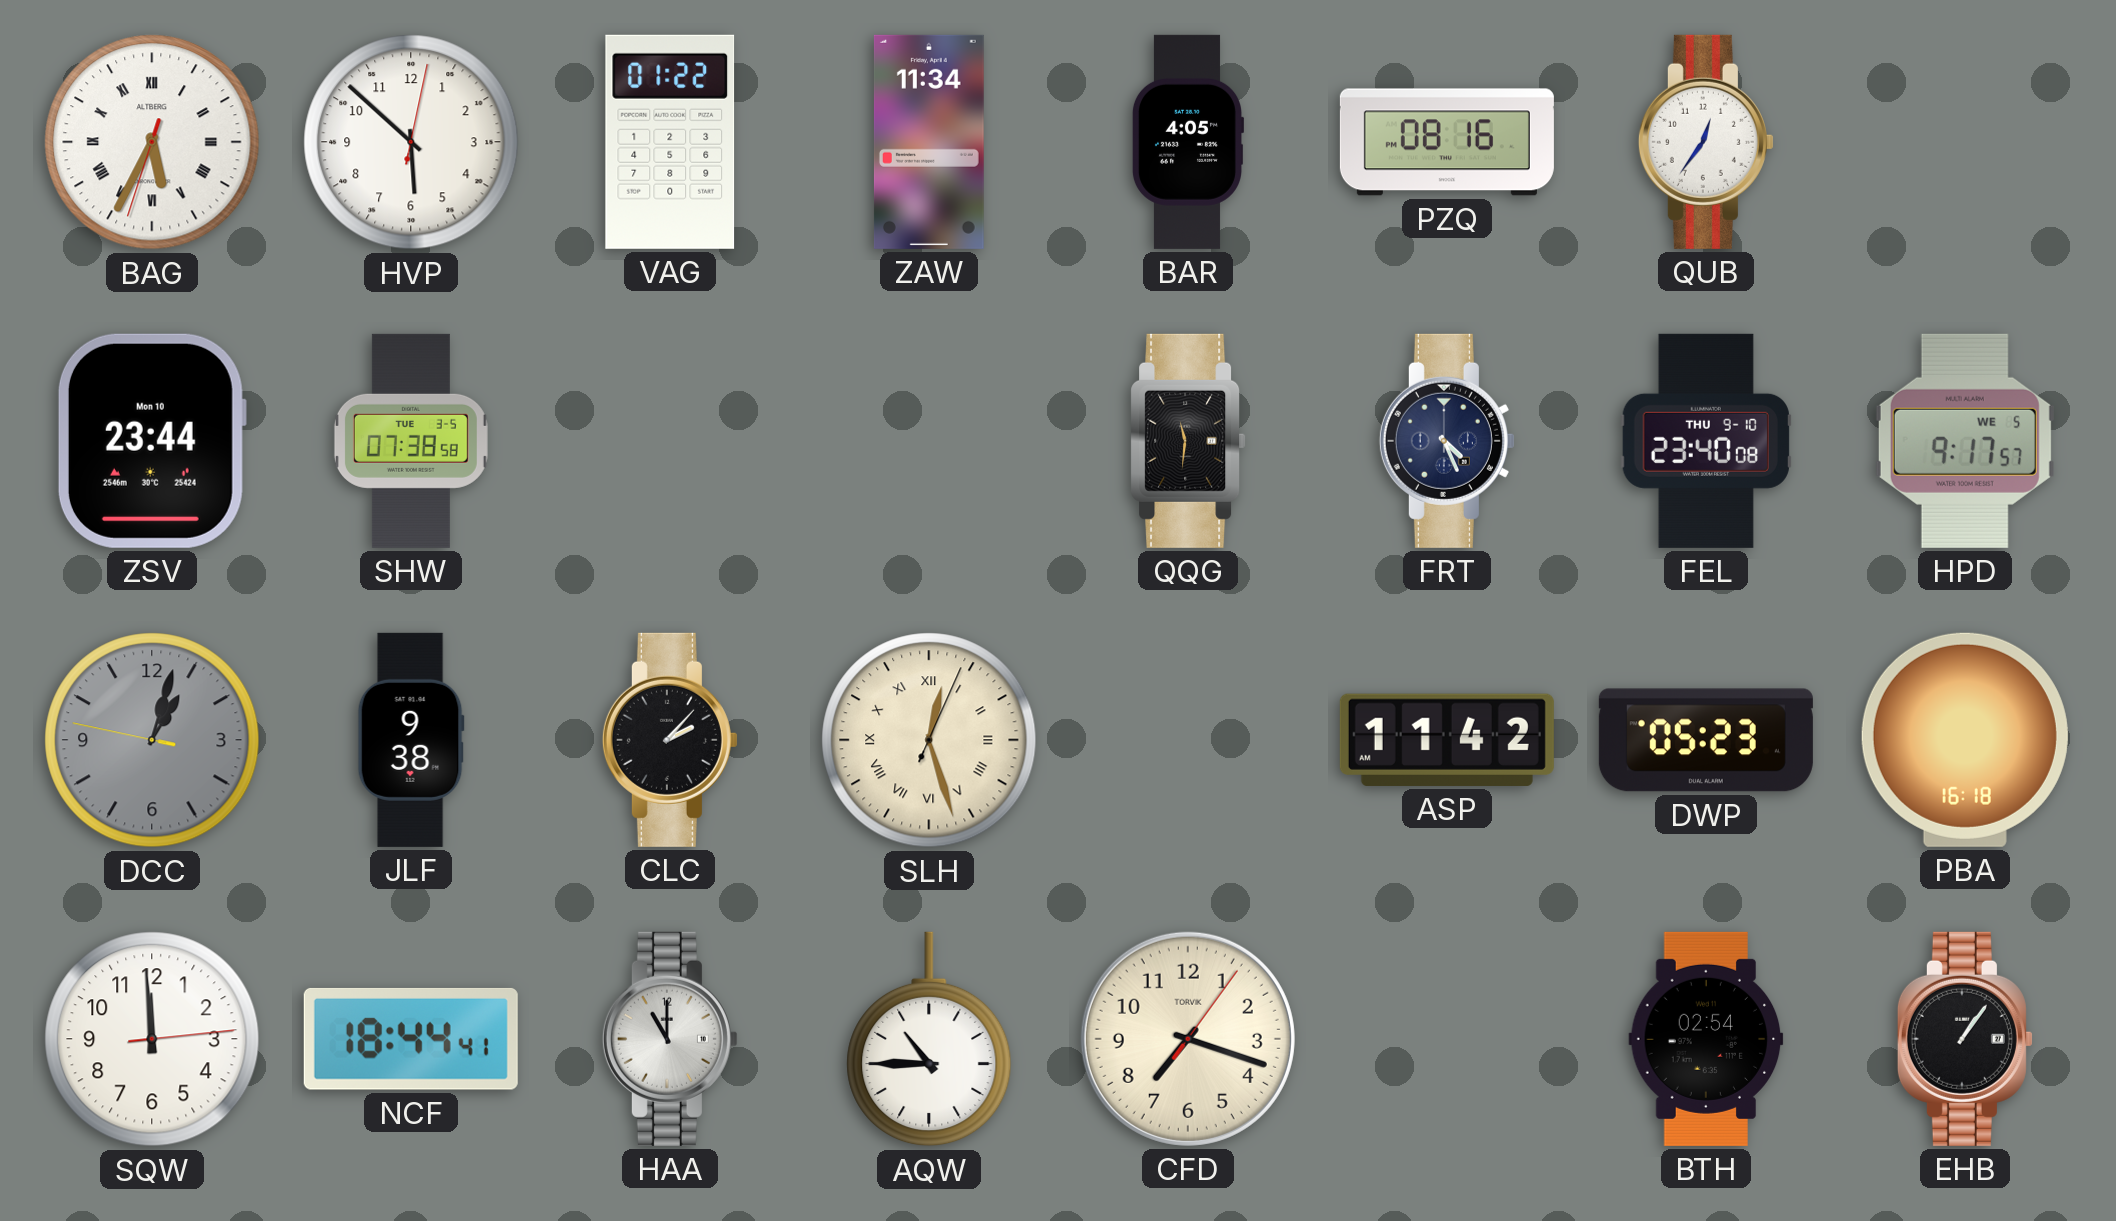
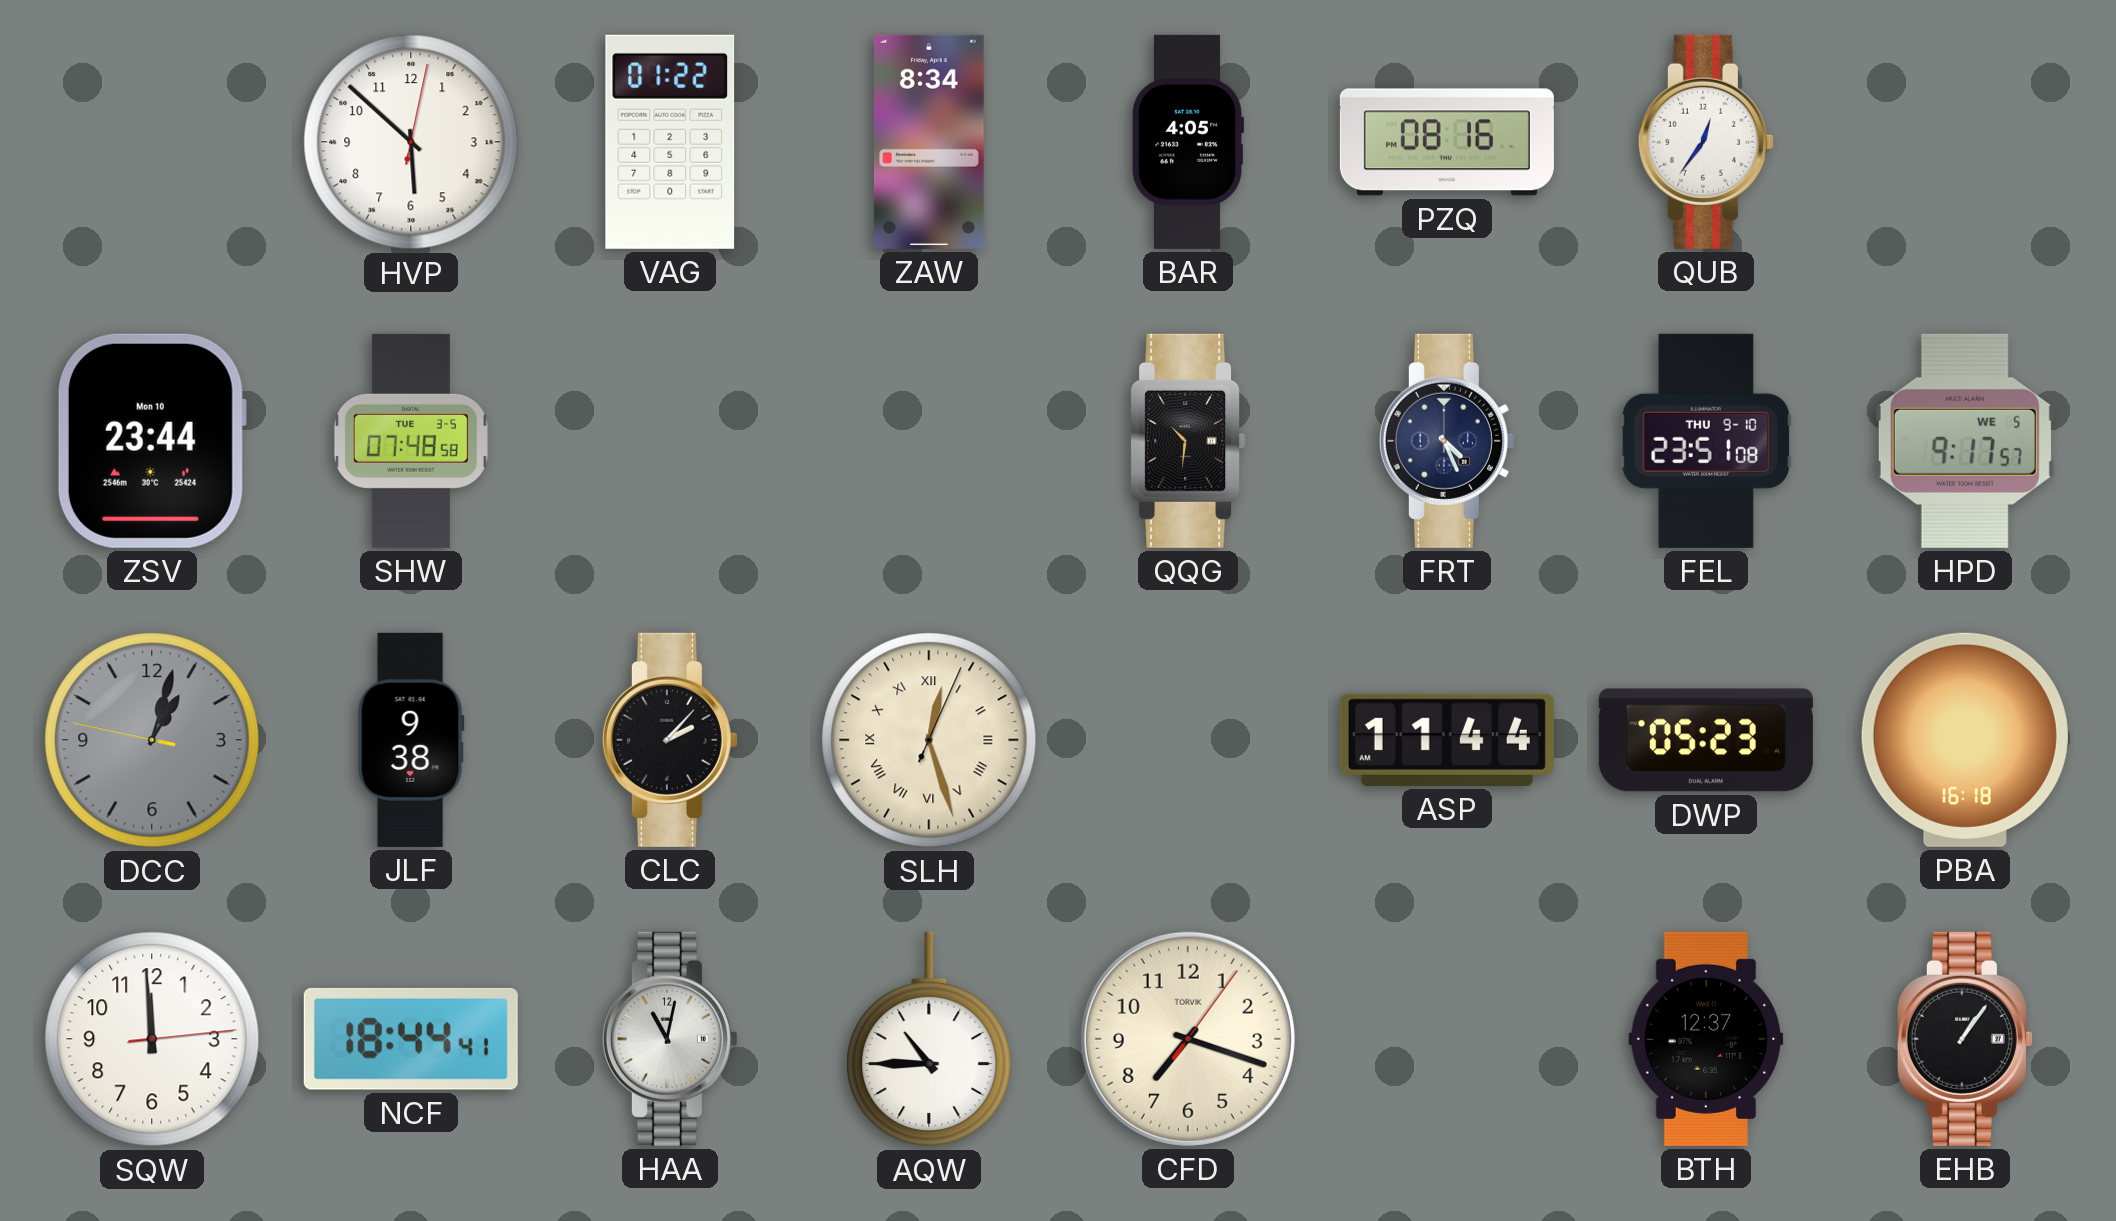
BAG: 5:34 -> none
ZAW: 11:34 -> 8:34
SHW: 07:38 -> 07:48
QQG: 11:31 -> 10:31
FEL: 23:40 -> 23:51
ASP: 11:42 -> 11:44
HAA: 11:00 -> 11:02
BTH: 02:54 -> 12:37
